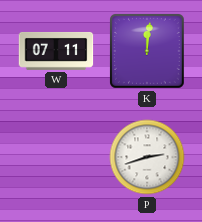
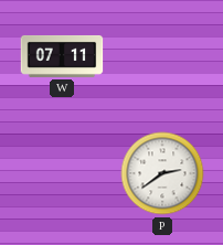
K: 12:01 -> none
P: 2:42 -> 2:39
